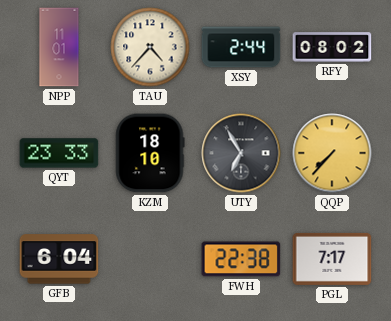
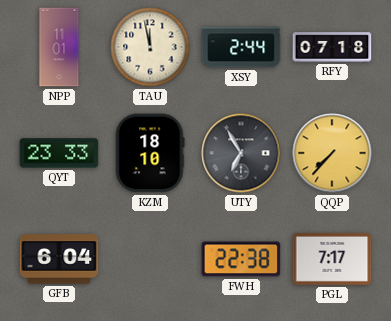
TAU: 4:37 -> 11:58
RFY: 08:02 -> 07:18
